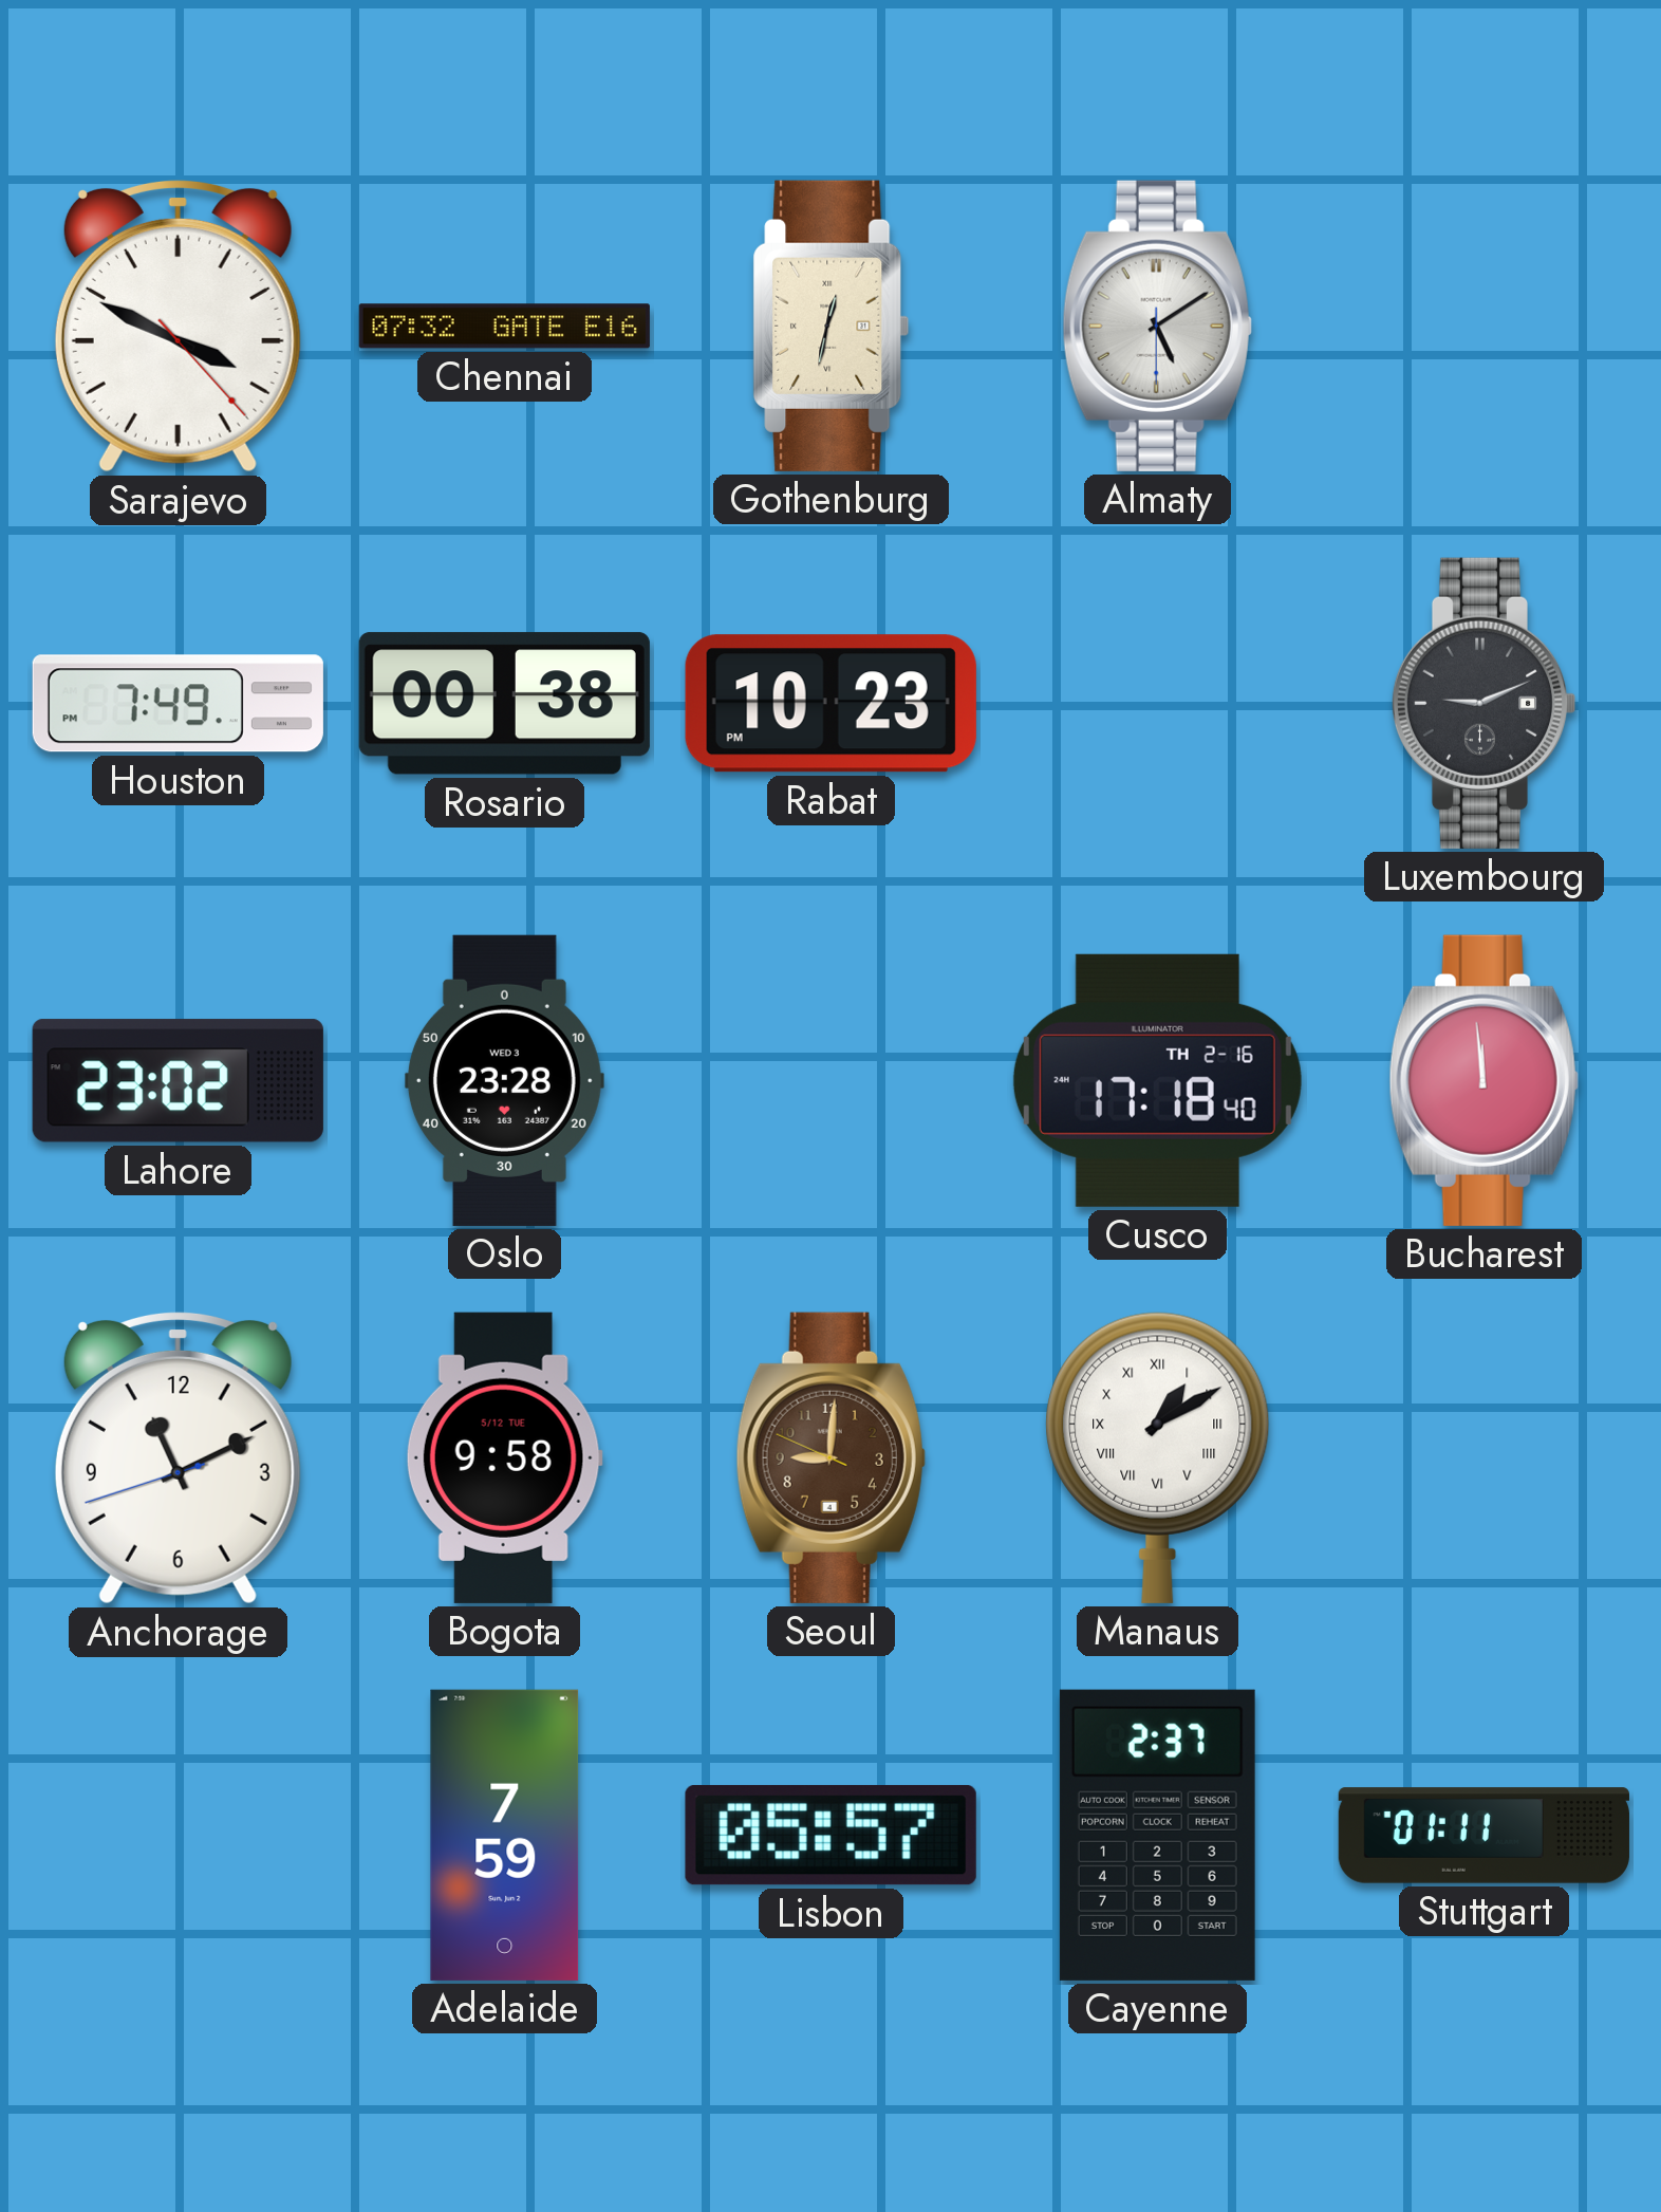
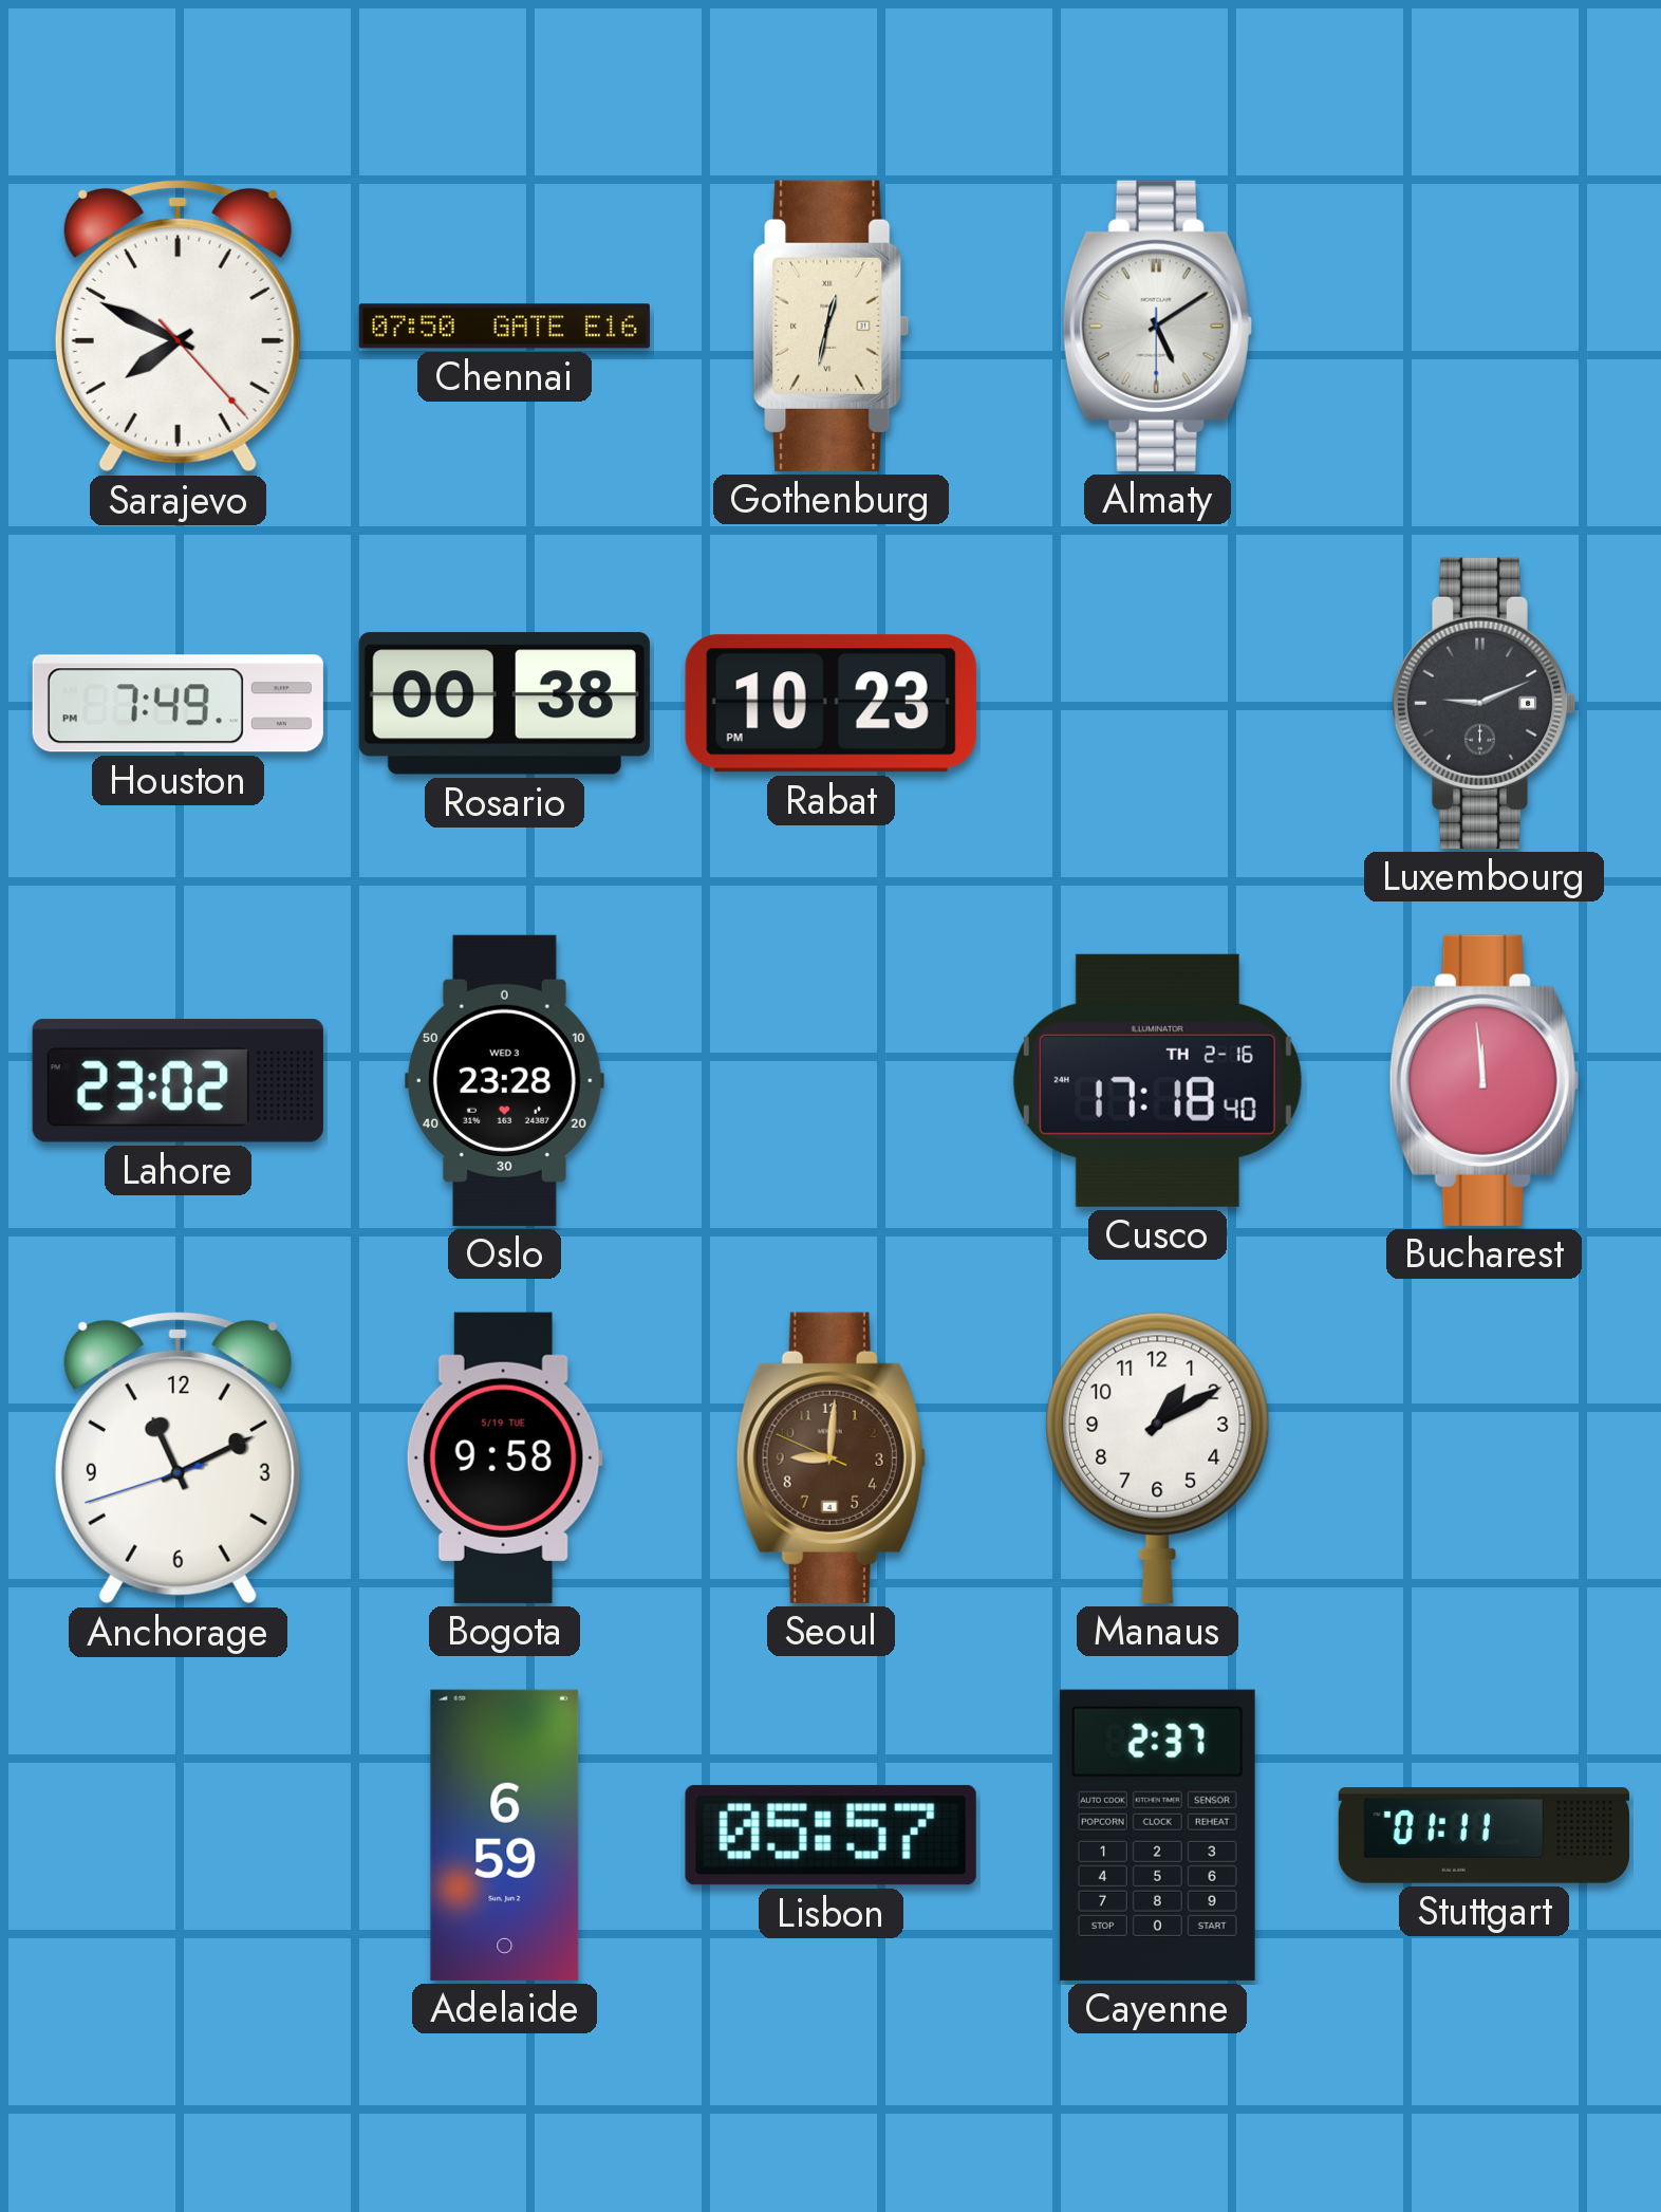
Sarajevo: 3:49 -> 7:49
Chennai: 07:32 -> 07:50
Bogota date: 5/12 TUE -> 5/19 TUE
Manaus numerals: Roman -> Arabic
Adelaide: 7:59 -> 6:59
